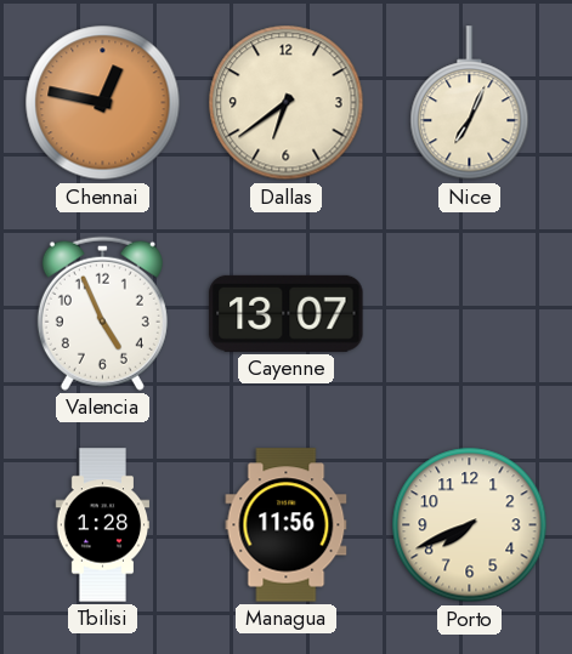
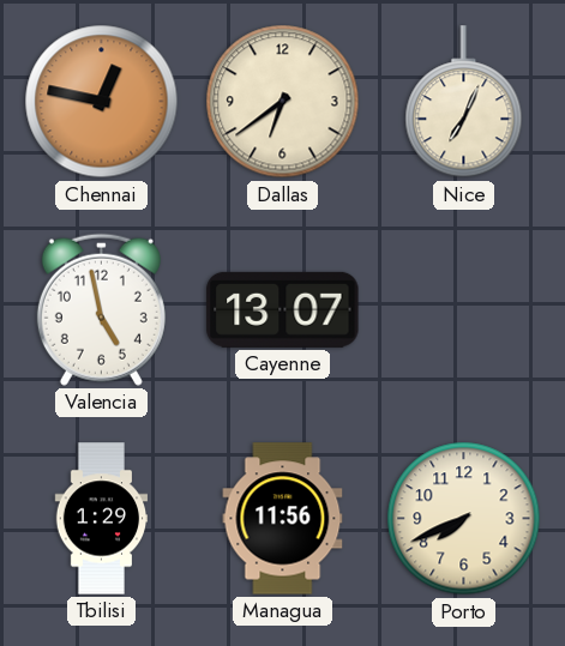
Valencia: 4:56 -> 4:58
Tbilisi: 1:28 -> 1:29
